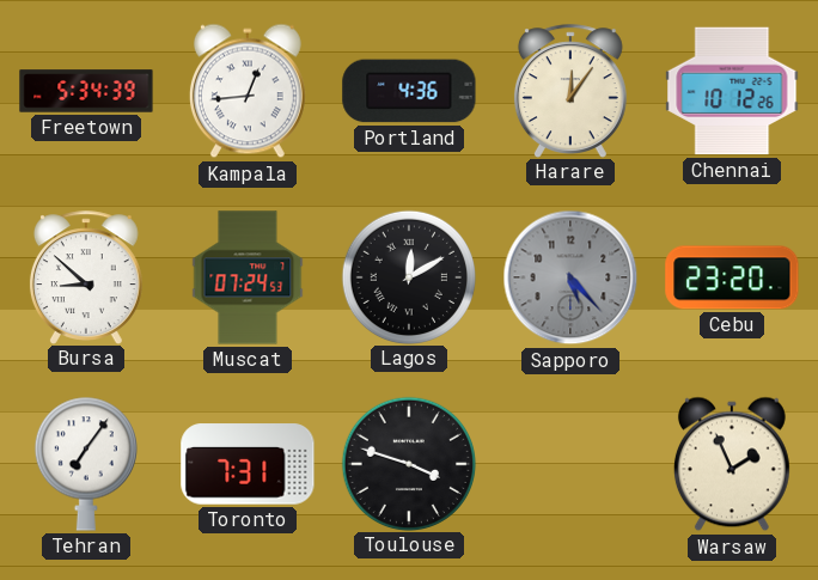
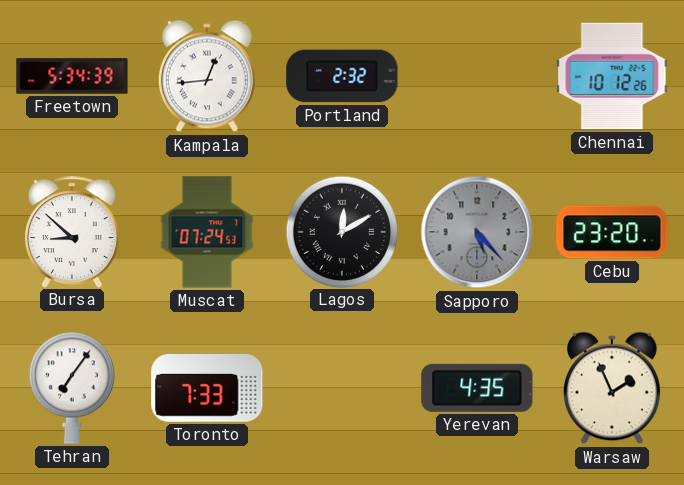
Portland: 4:36 -> 2:32
Harare: 12:06 -> none
Toronto: 7:31 -> 7:33
Toulouse: 3:48 -> none
Yerevan: none -> 4:35
